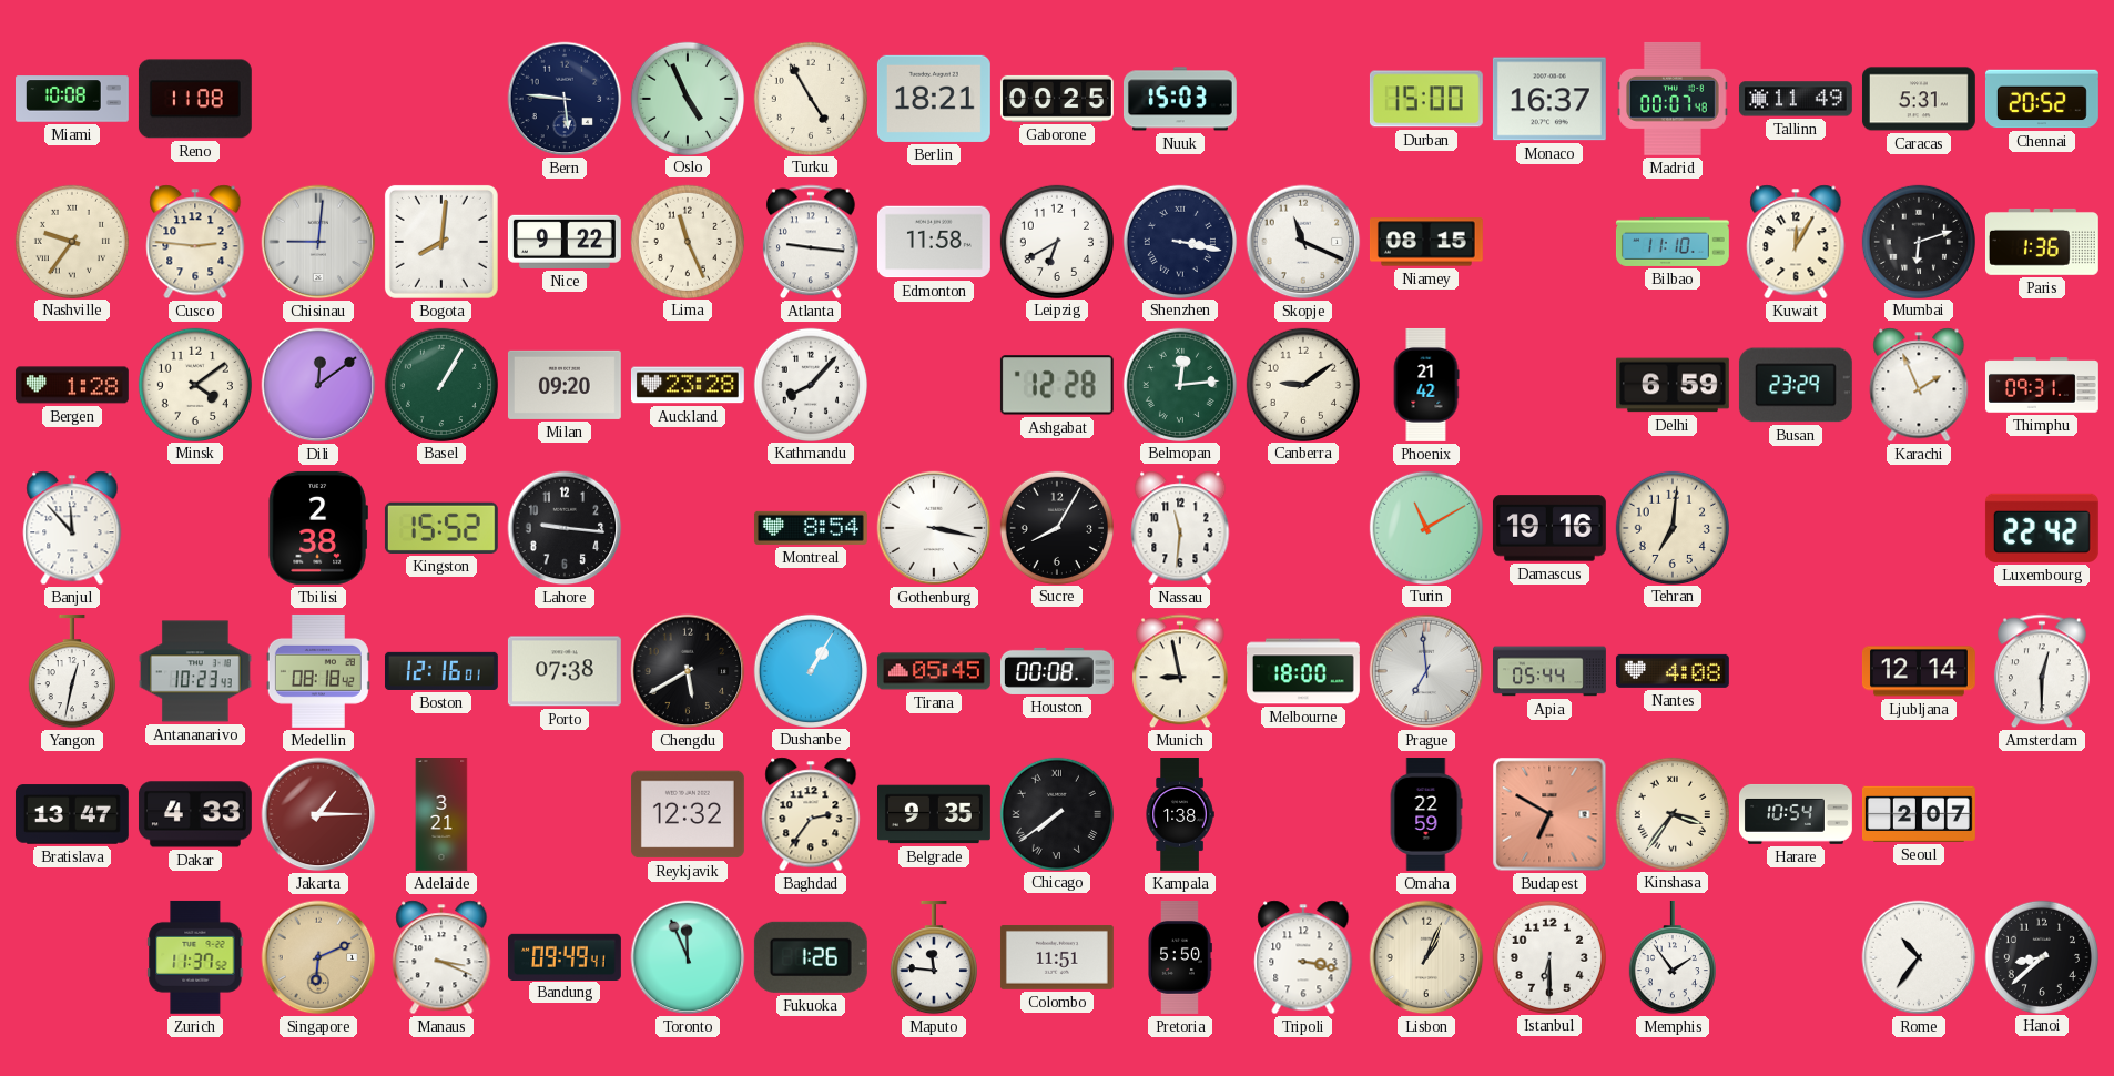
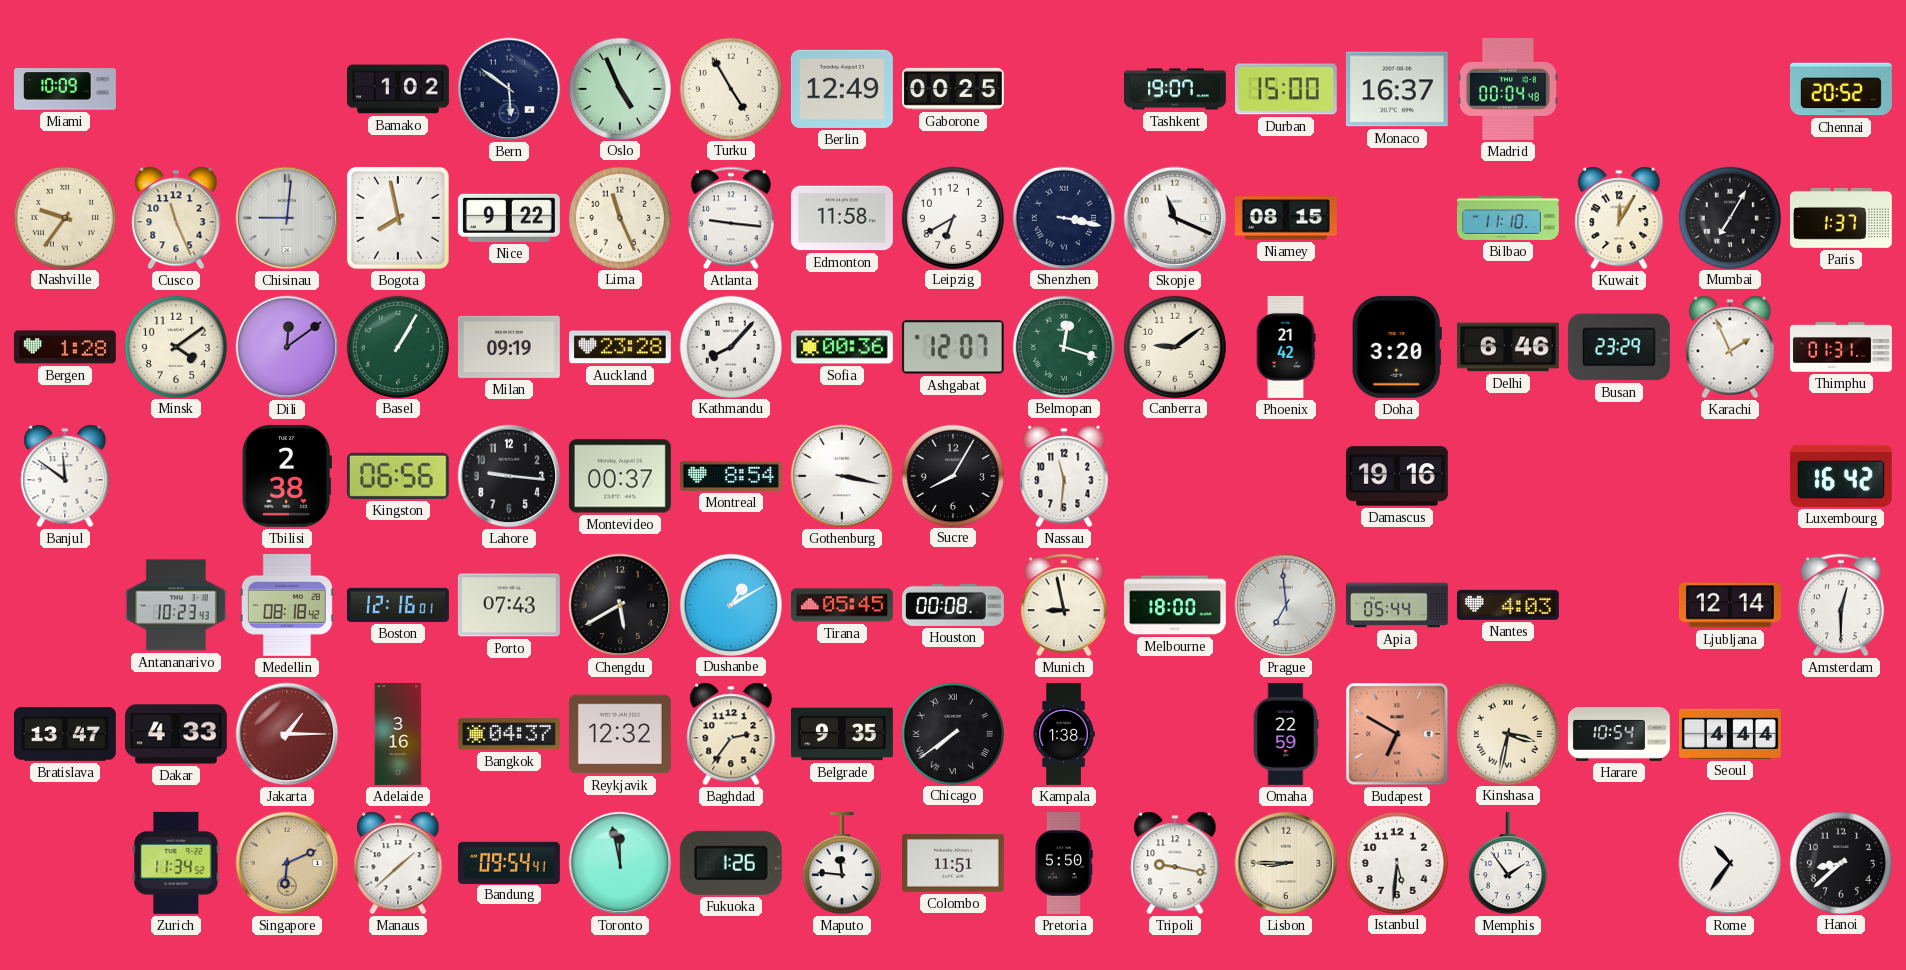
Miami: 10:08 -> 10:09
Reno: 11:08 -> none
Bamako: none -> 1:02
Bern: 5:46 -> 5:51
Berlin: 18:21 -> 12:49
Nuuk: 15:03 -> none
Tashkent: none -> 19:07
Madrid: 00:07 -> 00:04
Tallinn: 11:49 -> none
Caracas: 5:31 -> none
Cusco: 2:46 -> 11:26
Bogota: 8:01 -> 7:58
Mumbai: 6:12 -> 7:05
Paris: 1:36 -> 1:37
Milan: 09:20 -> 09:19
Sofia: none -> 00:36
Ashgabat: 12:28 -> 12:07
Belmopan: 12:14 -> 12:18
Doha: none -> 3:20
Delhi: 6:59 -> 6:46
Thimphu: 09:31 -> 01:31
Banjul: 11:53 -> 11:51
Kingston: 15:52 -> 06:56
Montevideo: none -> 00:37
Turin: 11:10 -> none
Tehran: 7:01 -> none
Luxembourg: 22:42 -> 16:42
Yangon: 12:32 -> none
Porto: 07:38 -> 07:43
Dushanbe: 1:05 -> 1:10
Nantes: 4:08 -> 4:03
Adelaide: 3:21 -> 3:16
Bangkok: none -> 04:37
Kinshasa: 3:36 -> 3:32
Seoul: 2:07 -> 4:44
Zurich: 11:37 -> 11:34
Manaus: 3:19 -> 1:38
Bandung: 09:49 -> 09:54
Toronto: 11:56 -> 11:58
Tripoli: 3:17 -> 9:17
Lisbon: 1:04 -> 8:45
Istanbul: 6:30 -> 5:31
